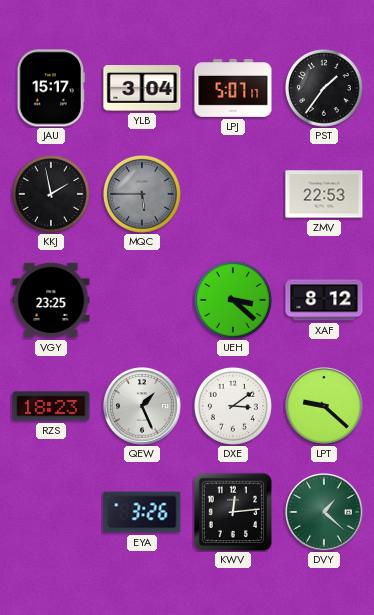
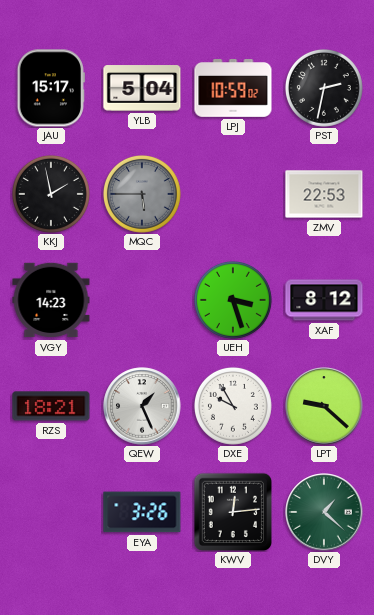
YLB: 3:04 -> 5:04
LPJ: 5:07 -> 10:59
PST: 1:36 -> 2:32
VGY: 23:25 -> 14:23
UEH: 3:22 -> 3:27
RZS: 18:23 -> 18:21
DXE: 3:09 -> 9:55
